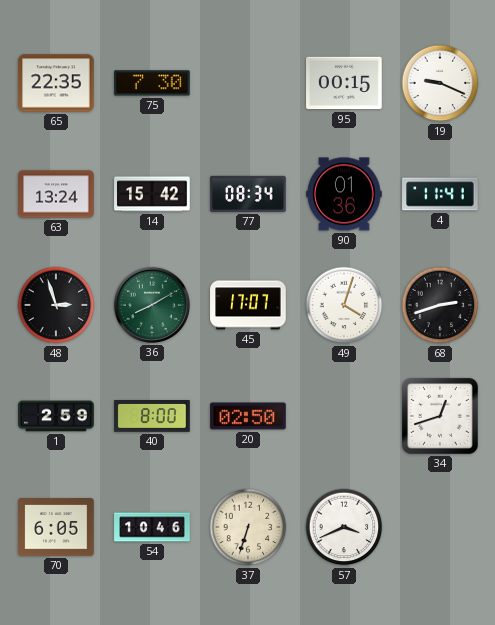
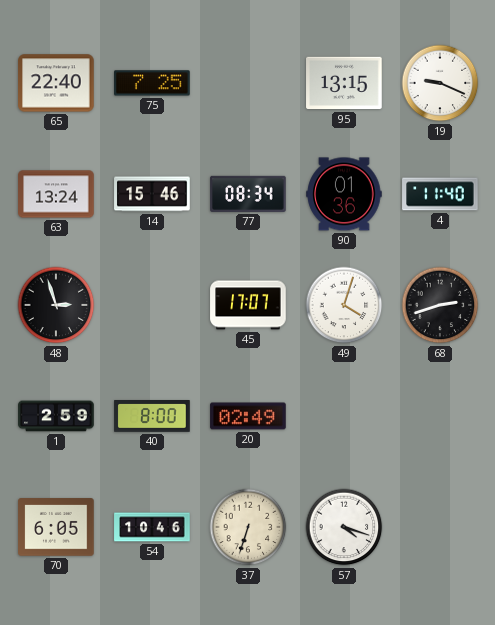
65: 22:35 -> 22:40
75: 7:30 -> 7:25
95: 00:15 -> 13:15
14: 15:42 -> 15:46
4: 11:41 -> 11:40
36: 8:10 -> none
20: 02:50 -> 02:49
34: 12:42 -> none
57: 3:41 -> 4:18
